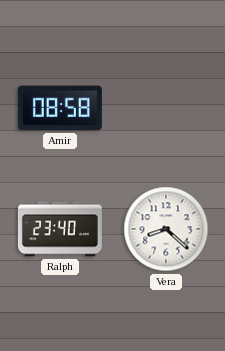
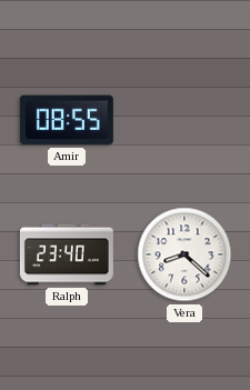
Amir: 08:58 -> 08:55
